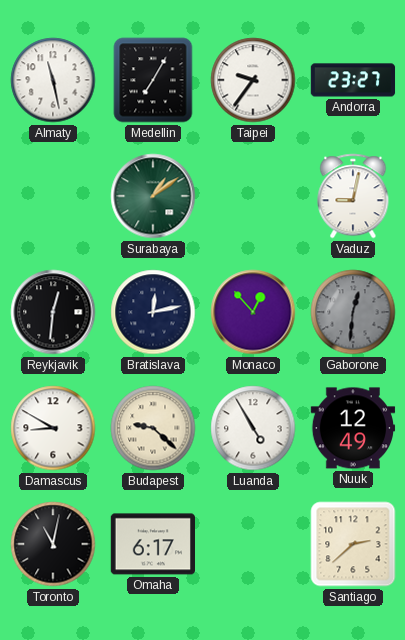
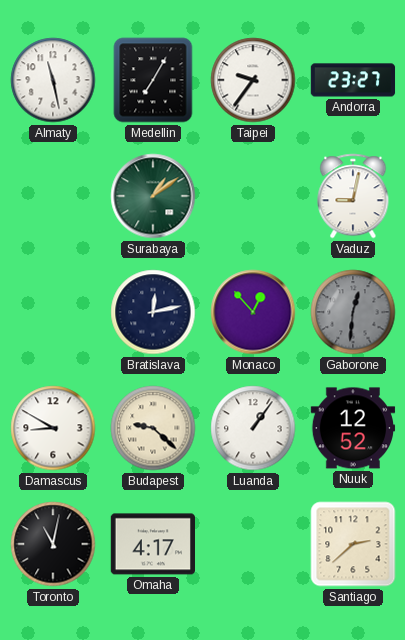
Reykjavik: 12:31 -> none
Luanda: 4:55 -> 1:06
Nuuk: 12:49 -> 12:52
Omaha: 6:17 -> 4:17
